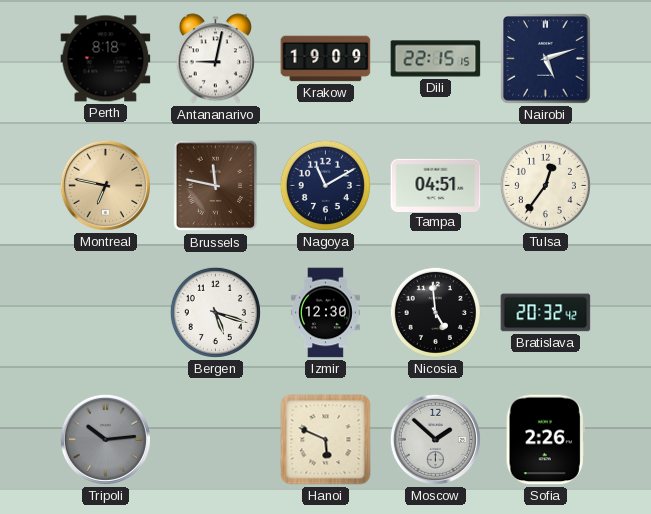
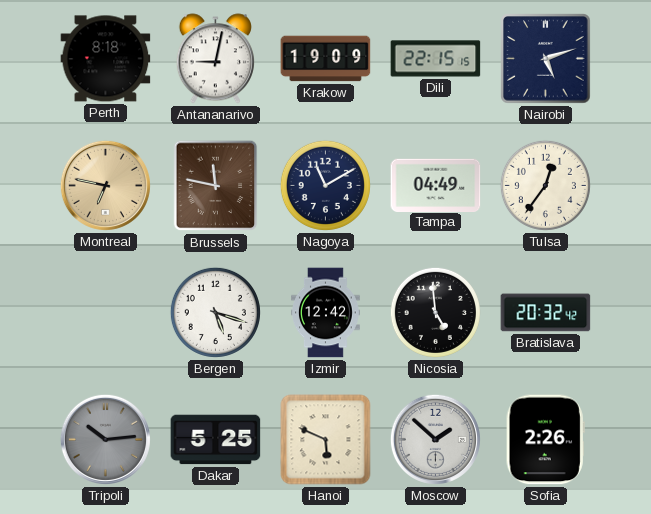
Tampa: 04:51 -> 04:49
Izmir: 12:30 -> 12:42
Dakar: none -> 5:25
